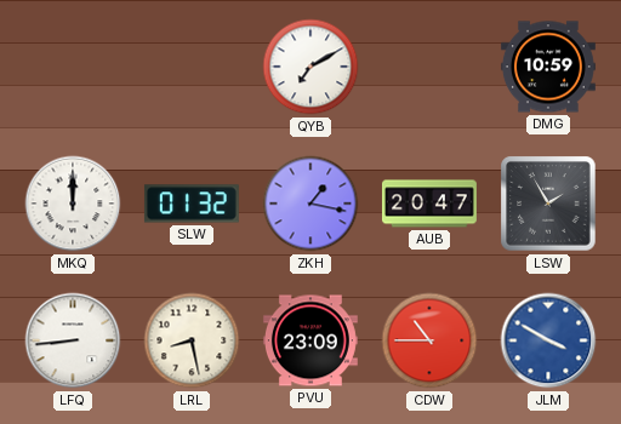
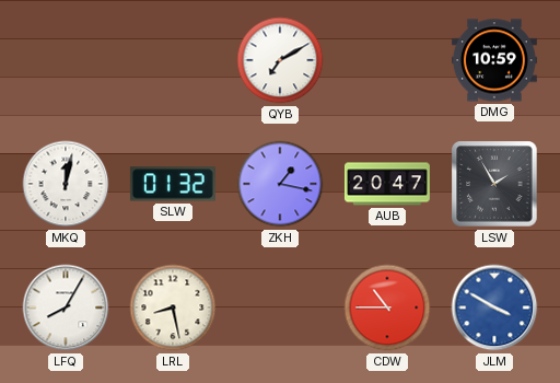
MKQ: 12:00 -> 12:02
LFQ: 8:44 -> 8:05
PVU: 23:09 -> none
